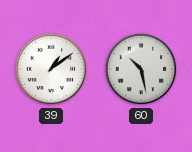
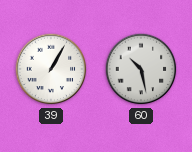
39: 1:09 -> 1:05
